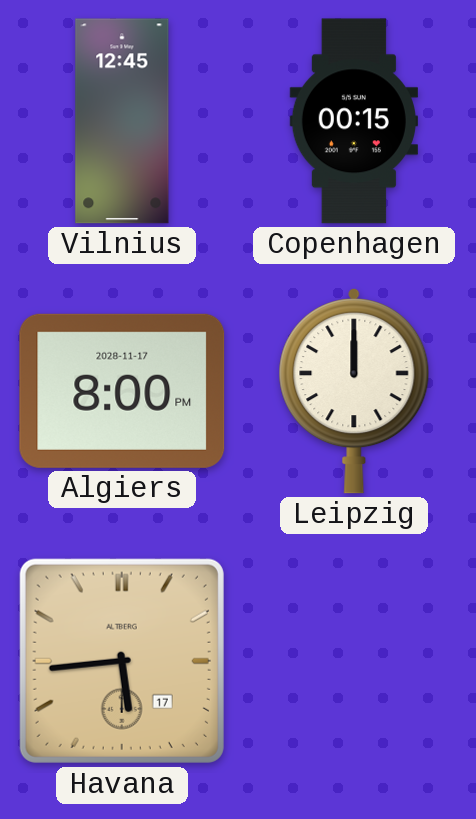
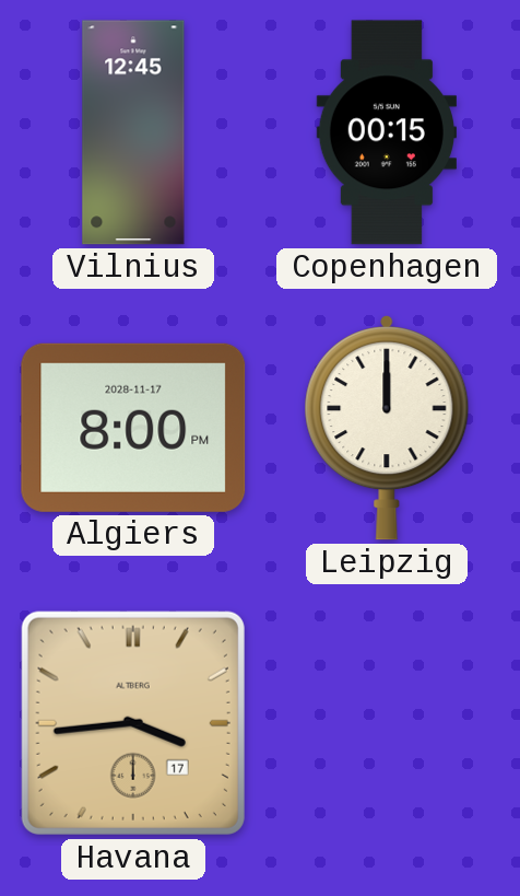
Havana: 5:44 -> 3:44
